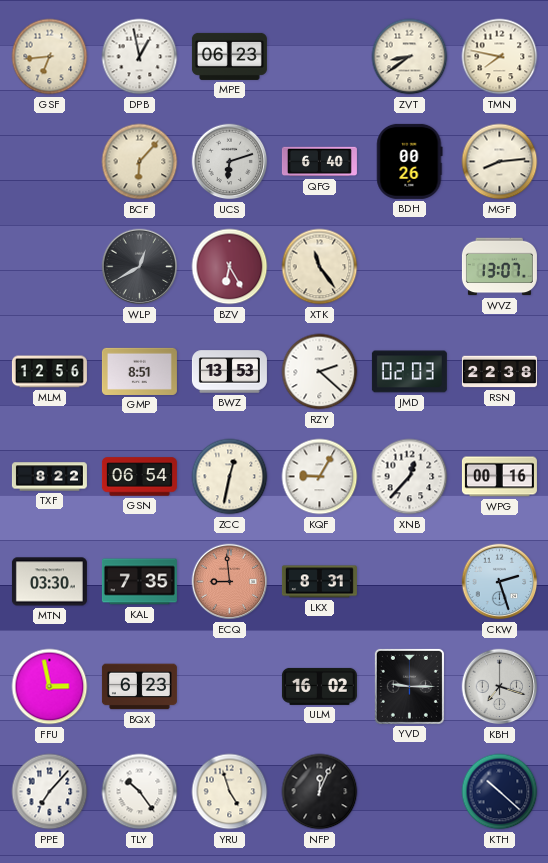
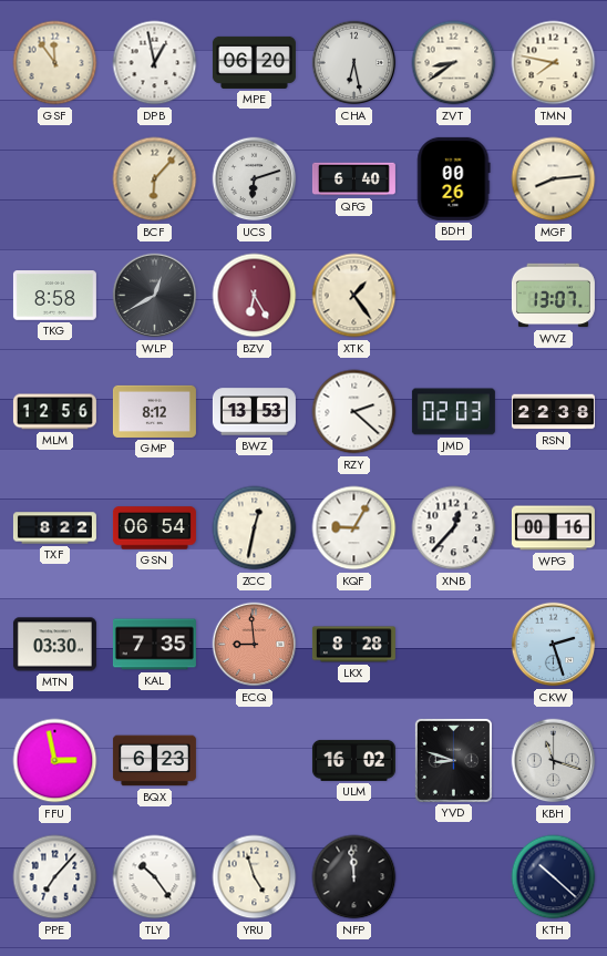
GSF: 6:44 -> 11:54
MPE: 06:23 -> 06:20
CHA: none -> 6:28
TKG: none -> 8:58
XTK: 11:24 -> 1:24
GMP: 8:51 -> 8:12
LKX: 8:31 -> 8:28
YVD: 9:15 -> 8:48
KBH: 7:18 -> 11:18
NFP: 12:04 -> 11:59
